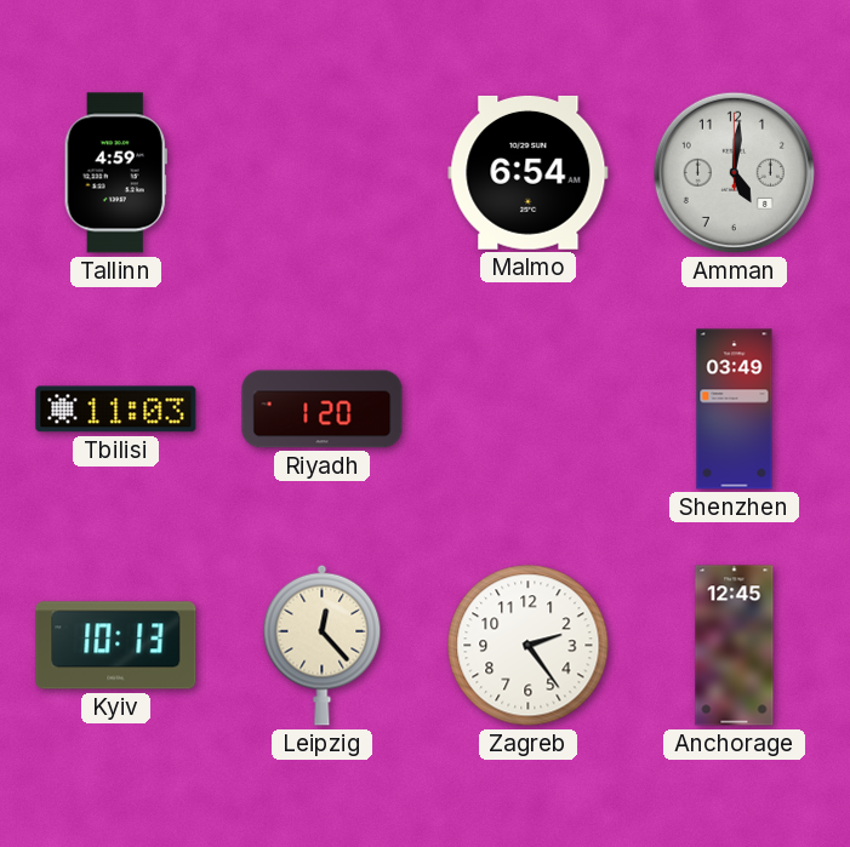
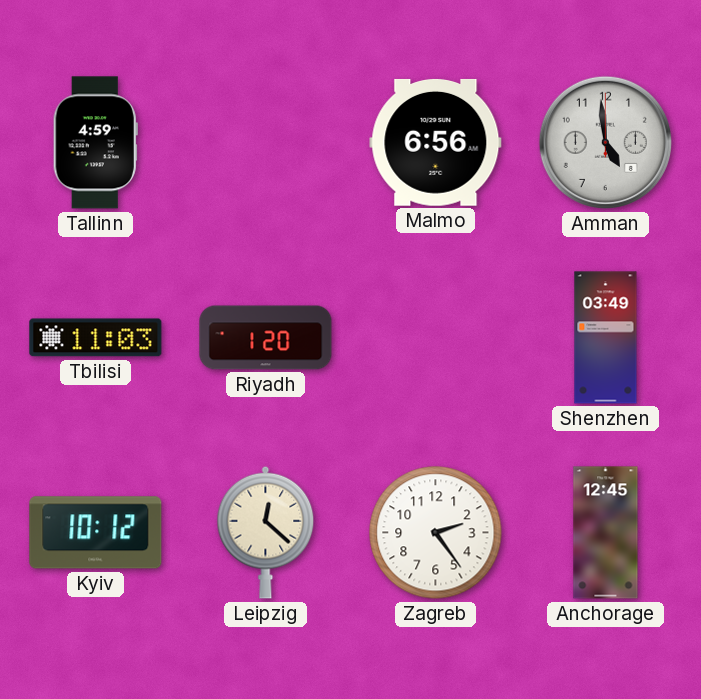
Malmo: 6:54 -> 6:56
Amman: 5:01 -> 4:59
Kyiv: 10:13 -> 10:12
Leipzig: 12:23 -> 12:22
